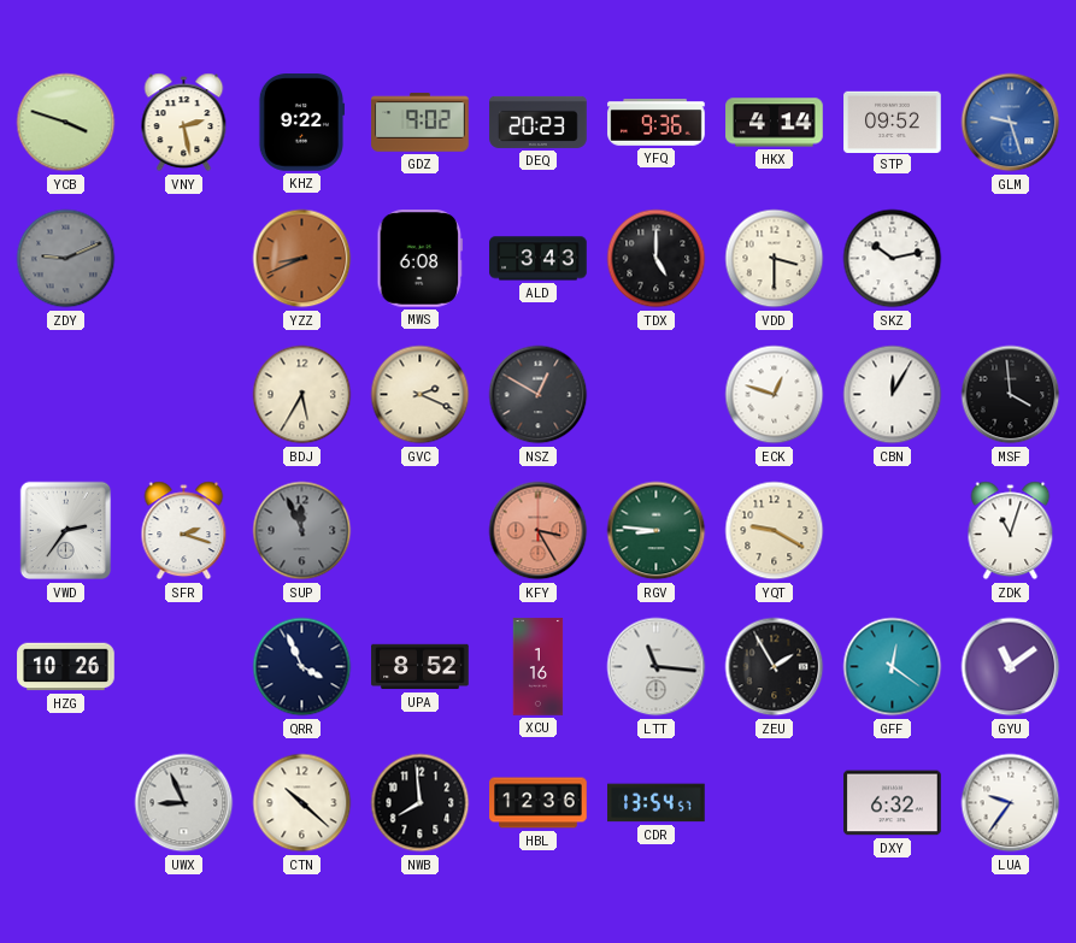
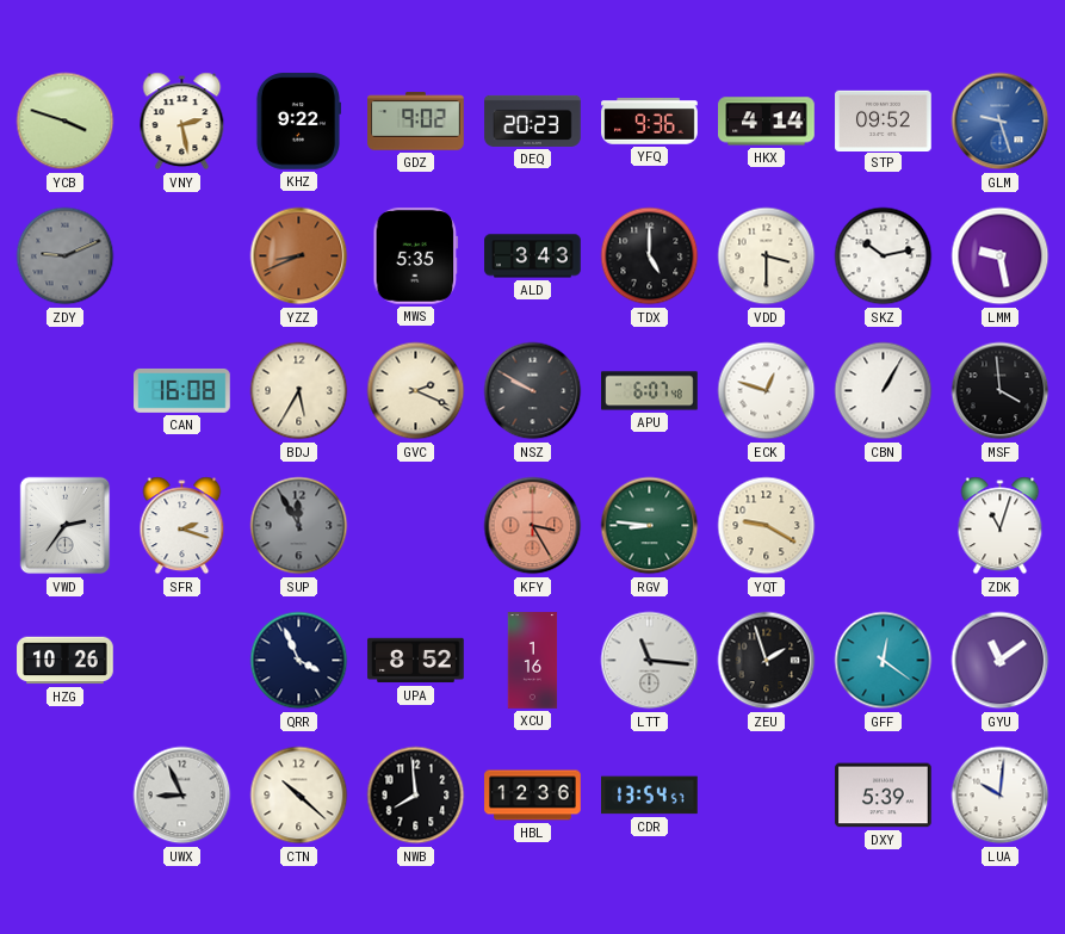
MWS: 6:08 -> 5:35
LMM: none -> 9:28
CAN: none -> 16:08
NSZ: 12:50 -> 9:50
APU: none -> 6:07
CBN: 12:05 -> 1:05
SUP: 11:56 -> 11:55
ZEU: 1:55 -> 1:57
DXY: 6:32 -> 5:39
LUA: 9:36 -> 10:01
